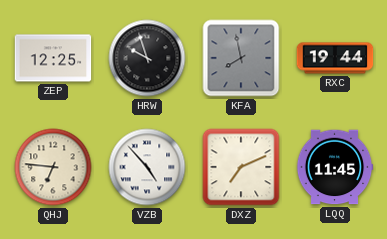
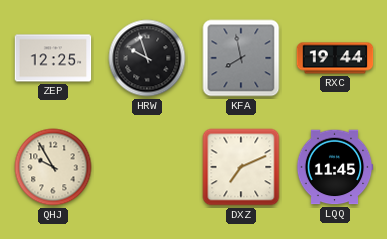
QHJ: 6:46 -> 9:55
VZB: 4:53 -> none
